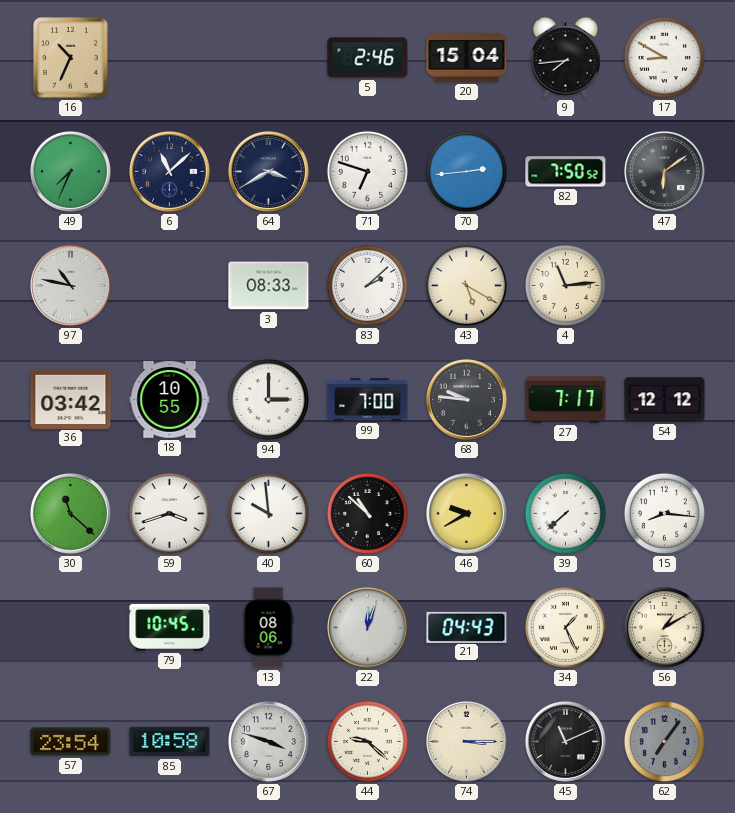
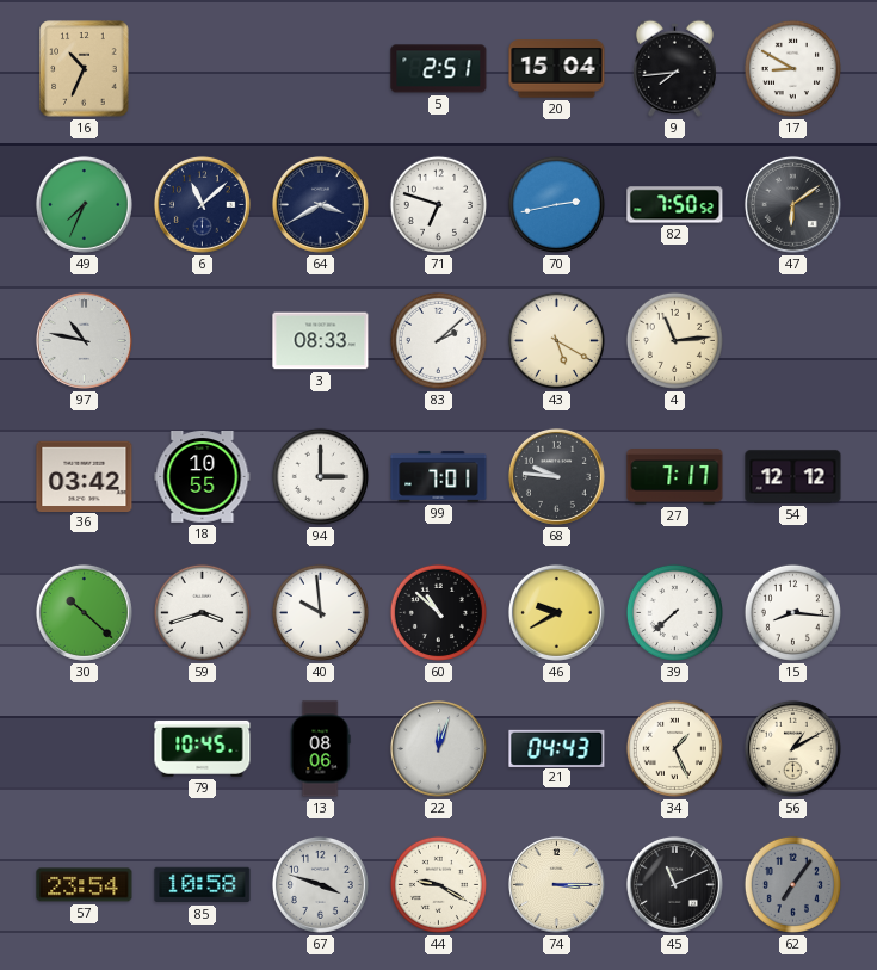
5: 2:46 -> 2:51
70: 2:44 -> 2:43
99: 7:00 -> 7:01
30: 11:22 -> 10:22
44: 9:22 -> 9:20
